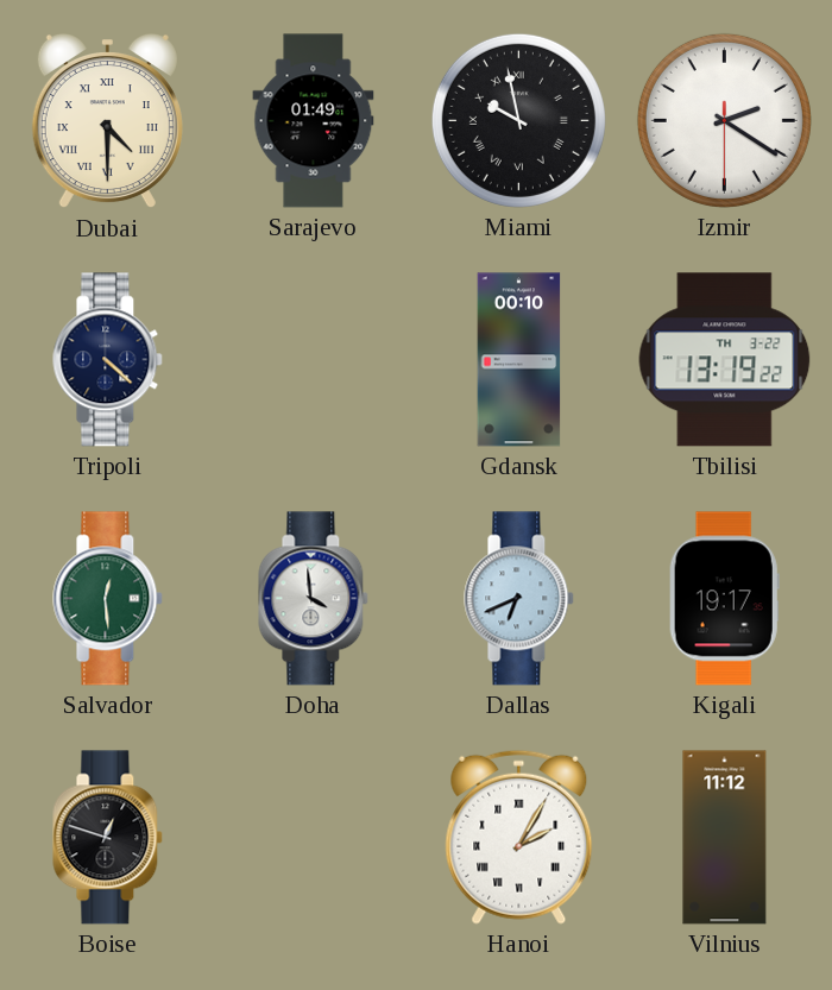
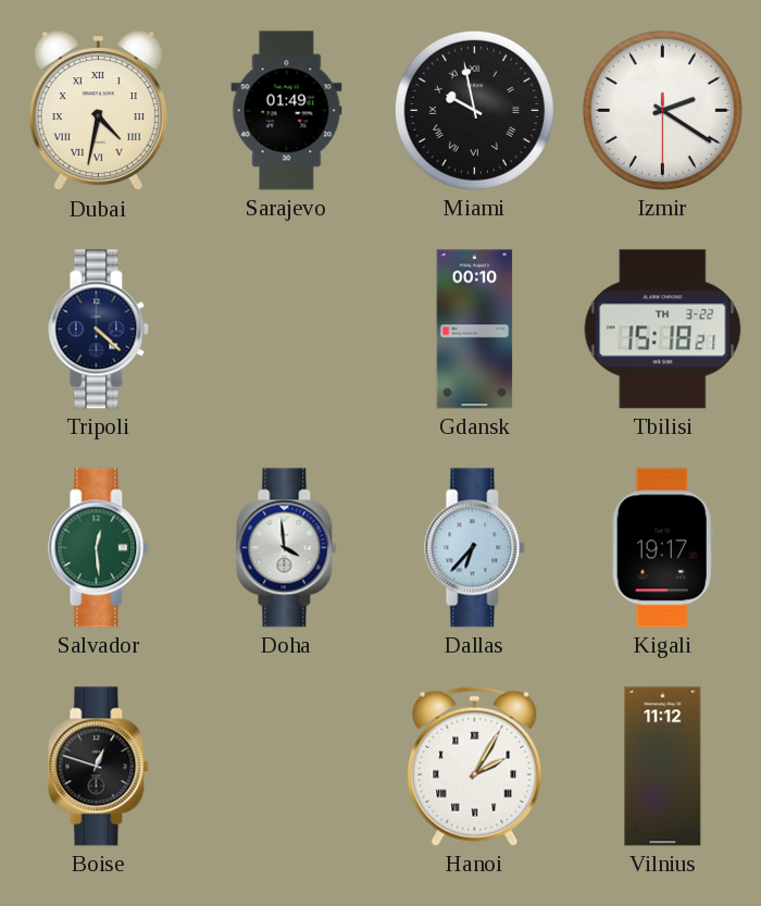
Dubai: 4:30 -> 4:32
Tbilisi: 13:19 -> 15:18
Dallas: 6:41 -> 6:37
